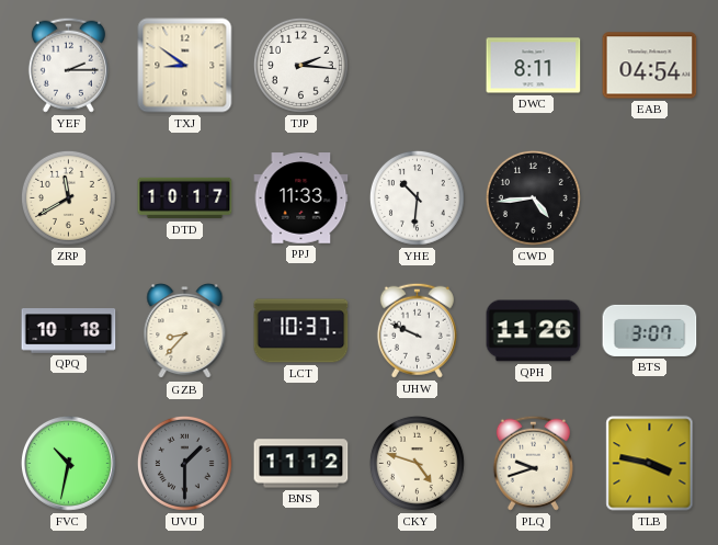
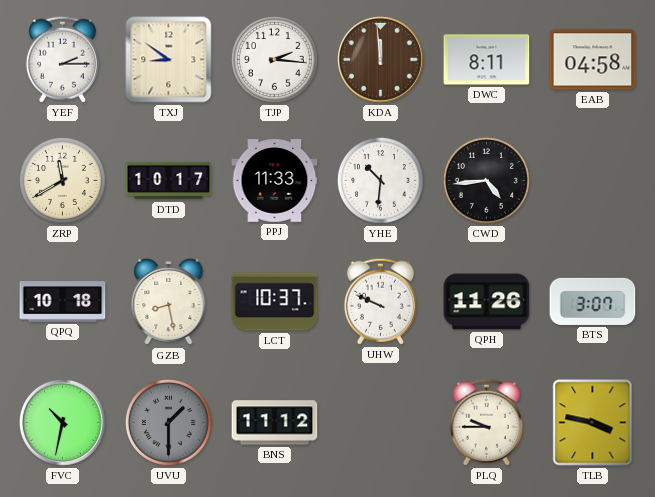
KDA: none -> 11:59
EAB: 04:54 -> 04:58
GZB: 8:37 -> 8:28
CKY: 4:48 -> none
PLQ: 9:42 -> 9:45
